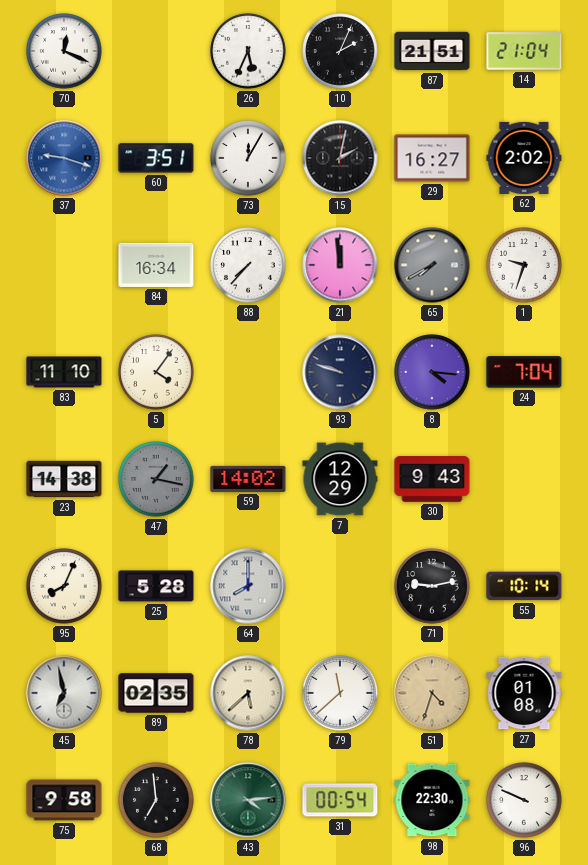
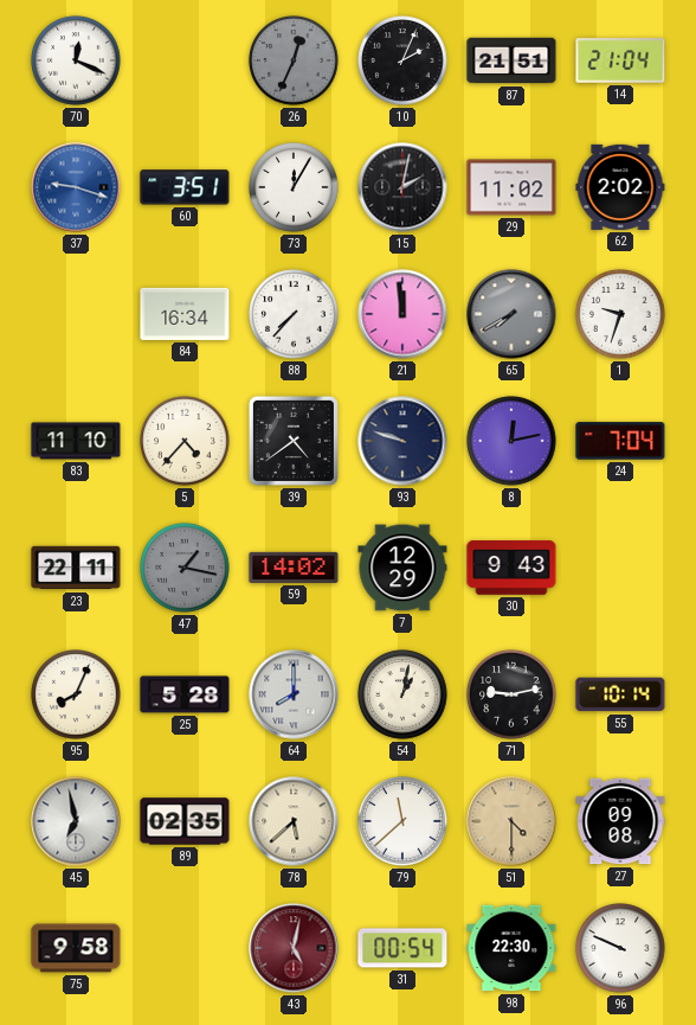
26: 5:34 -> 12:34
26 dial: white -> grey
29: 16:27 -> 11:02
5: 4:06 -> 4:37
39: none -> 4:39
8: 4:16 -> 12:13
23: 14:38 -> 22:11
54: none -> 1:02
51: 4:33 -> 4:30
27: 01:08 -> 09:08
68: 6:59 -> none
43: 4:14 -> 5:02
43 dial: green -> burgundy
